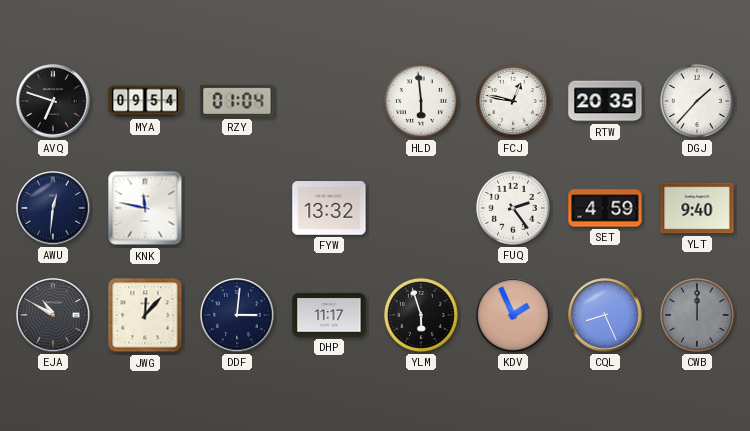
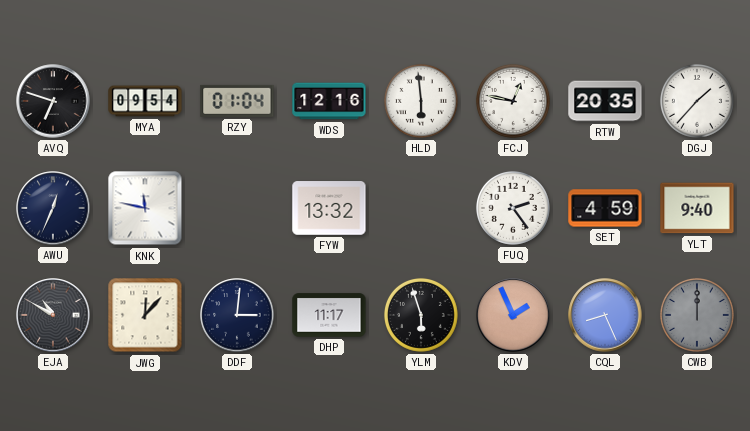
WDS: none -> 12:16
AWU: 12:31 -> 12:34
